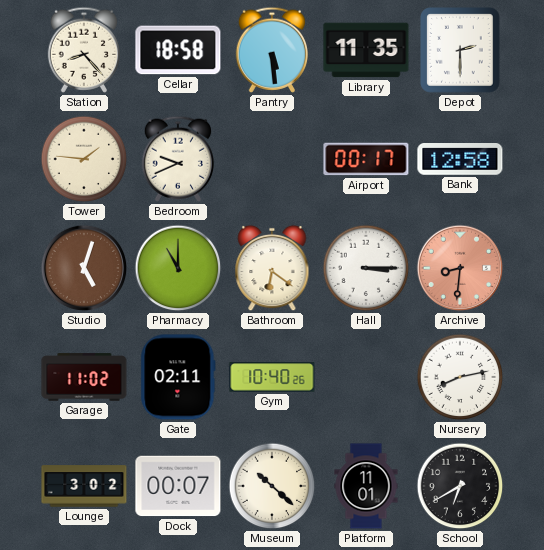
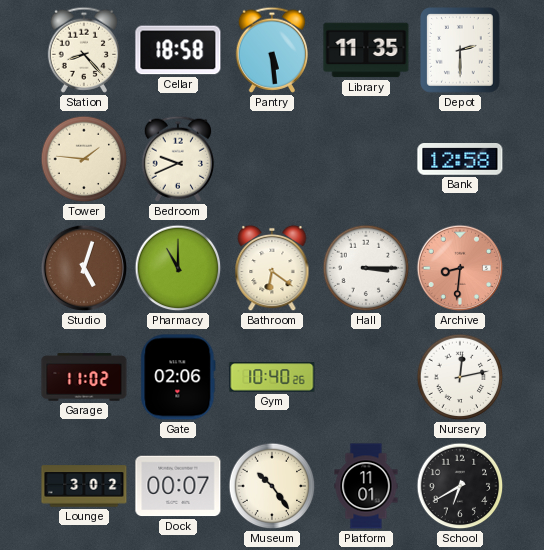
Airport: 00:17 -> none
Gate: 02:11 -> 02:06
Nursery: 8:13 -> 12:13
Museum: 10:22 -> 10:24
